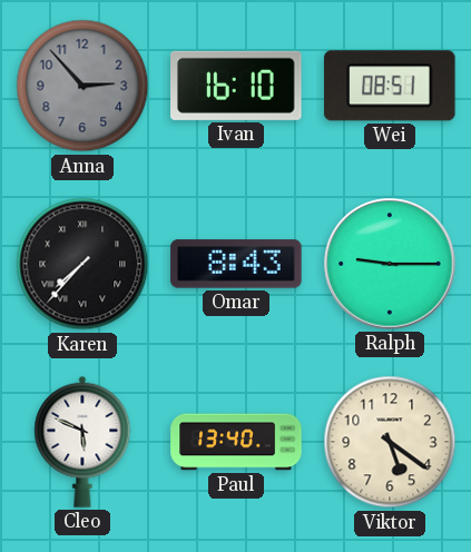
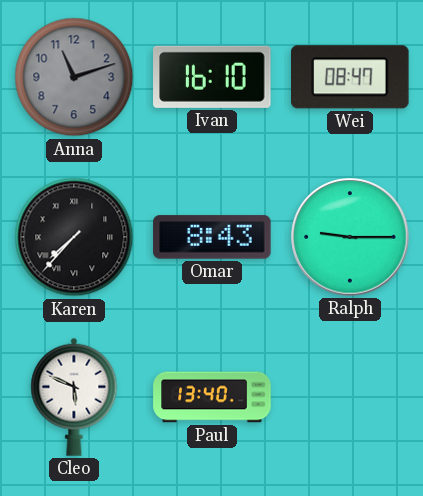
Anna: 2:53 -> 11:12
Wei: 08:51 -> 08:47
Viktor: 5:21 -> none
